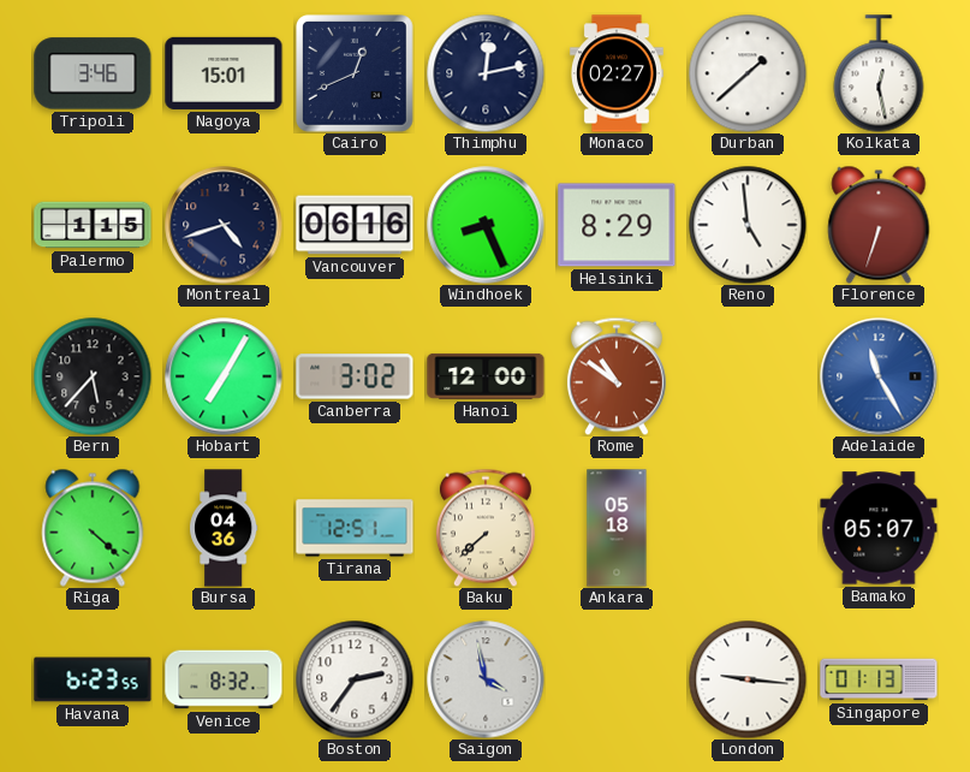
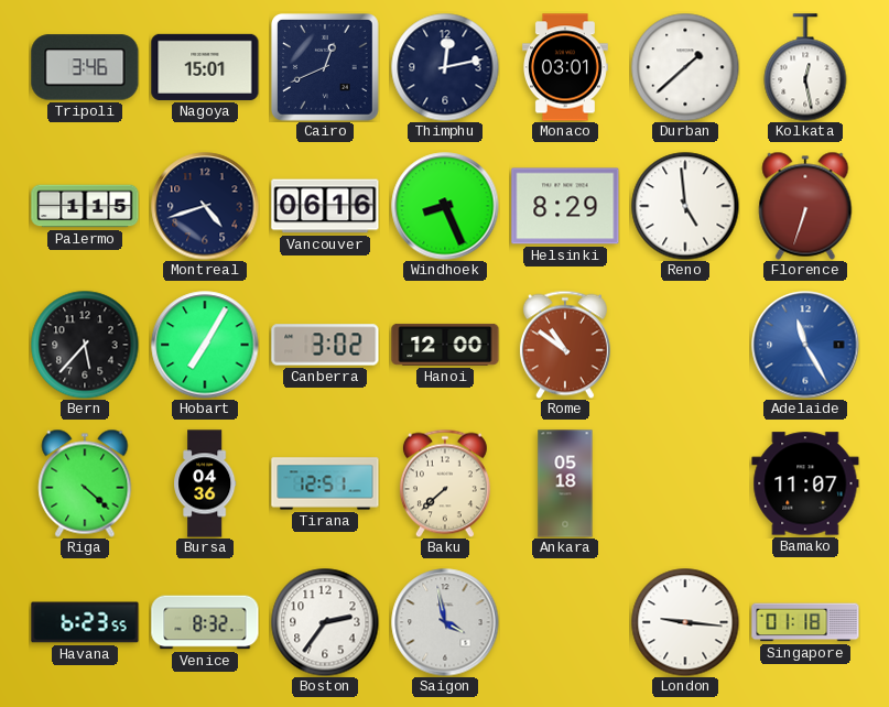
Monaco: 02:27 -> 03:01
Bamako: 05:07 -> 11:07
Singapore: 01:13 -> 01:18
